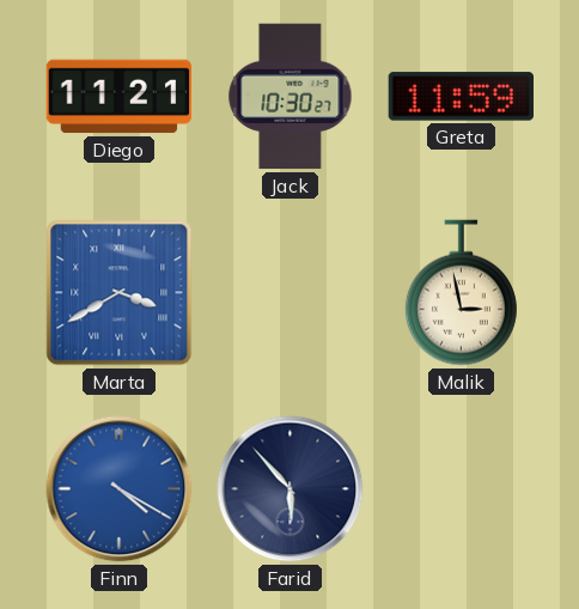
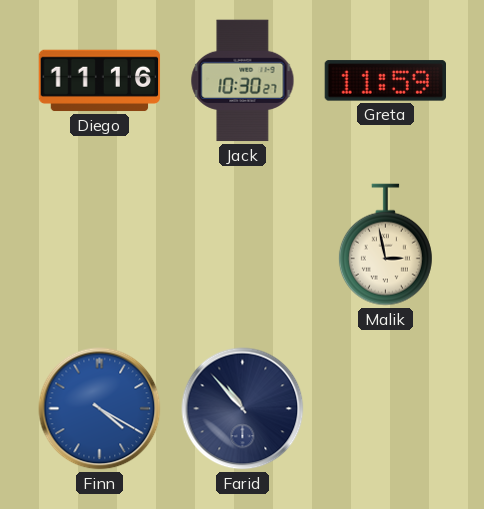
Diego: 11:21 -> 11:16
Marta: 3:40 -> none
Farid: 5:53 -> 10:53
